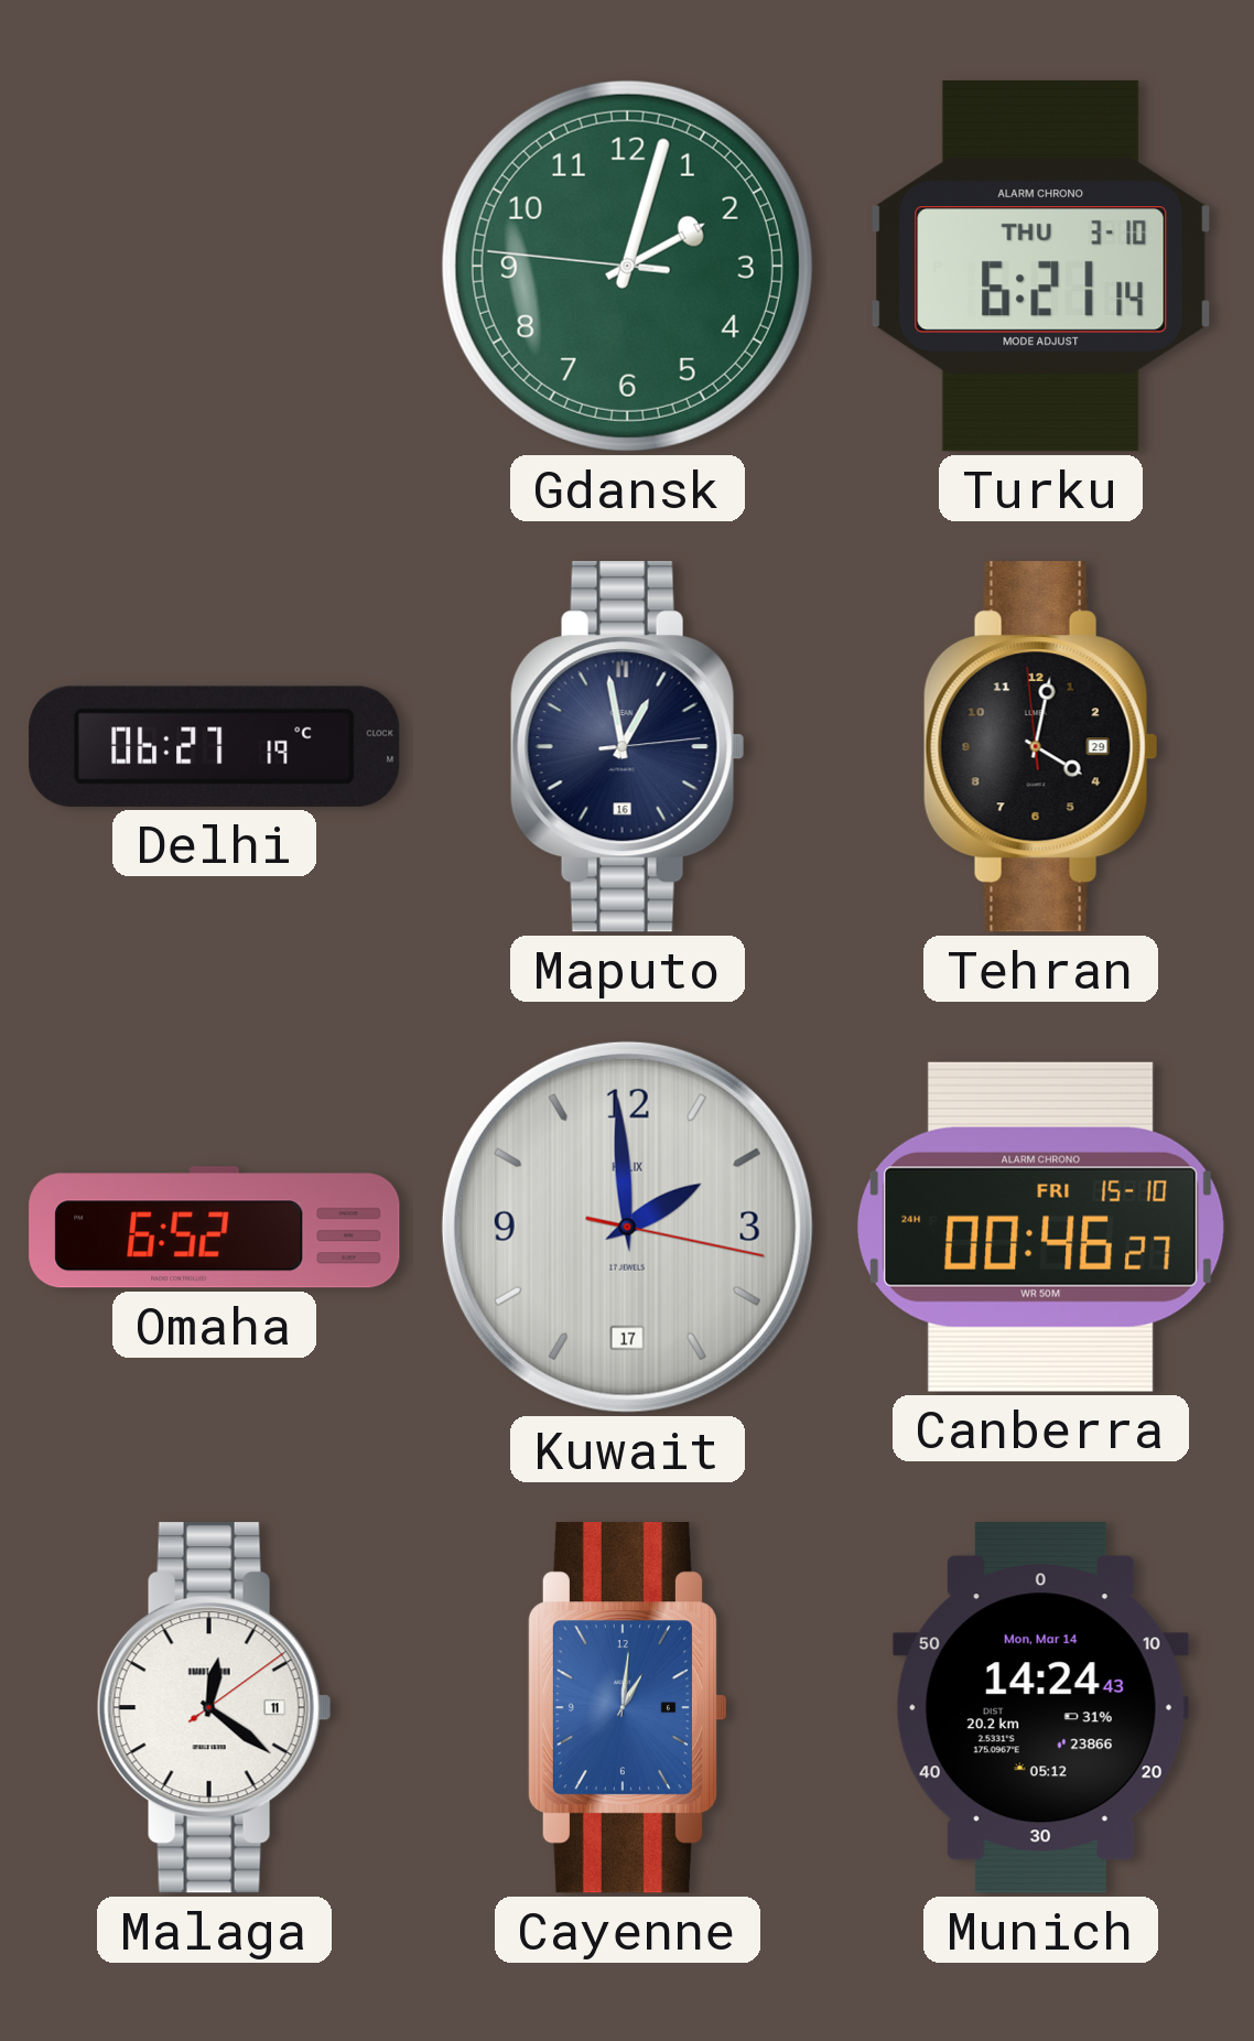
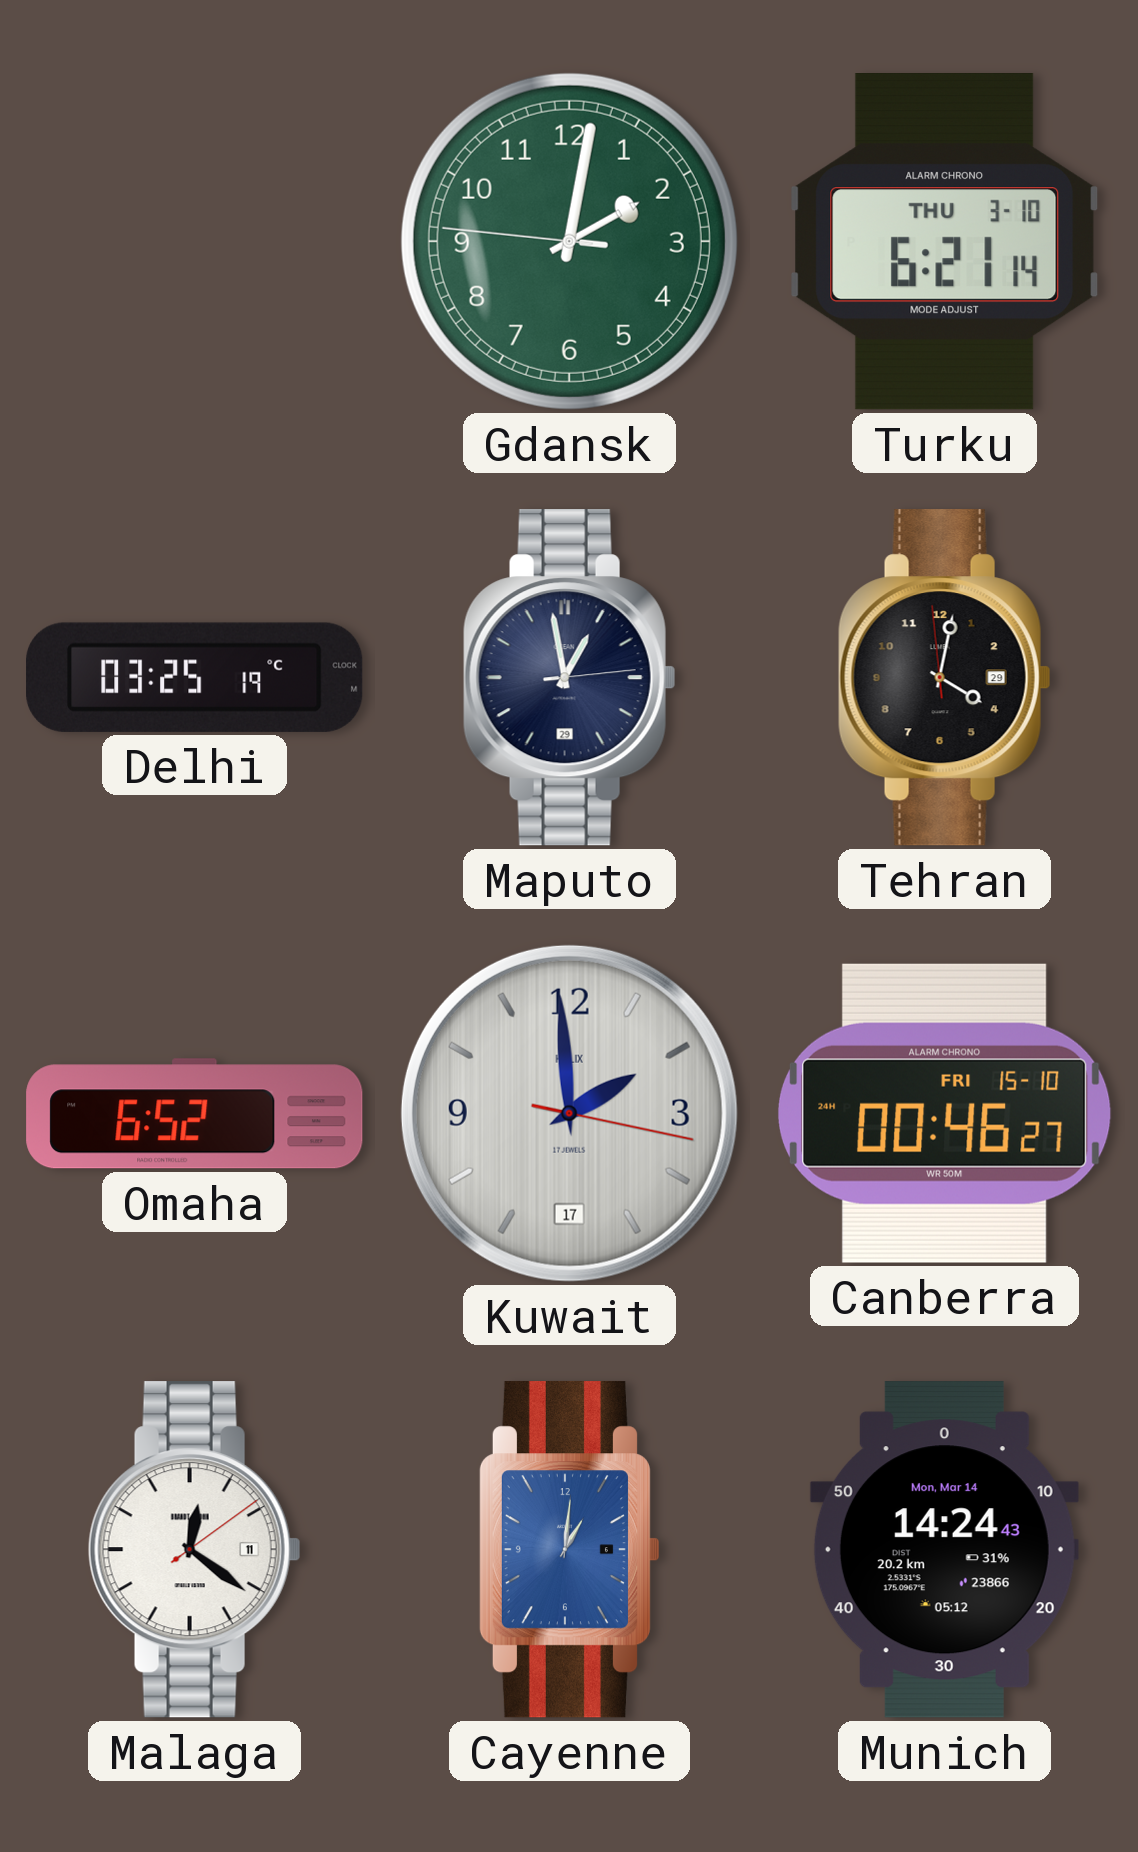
Gdansk: 2:02 -> 2:01
Delhi: 06:27 -> 03:25
Maputo date: 16 -> 29
